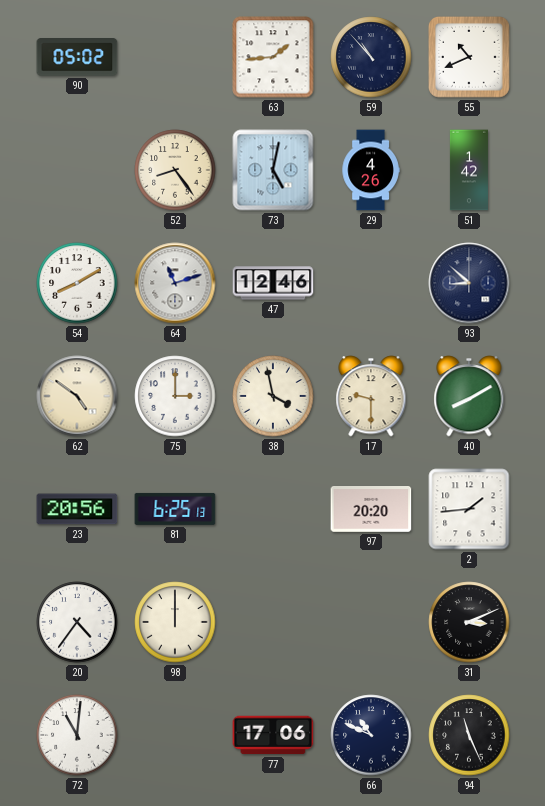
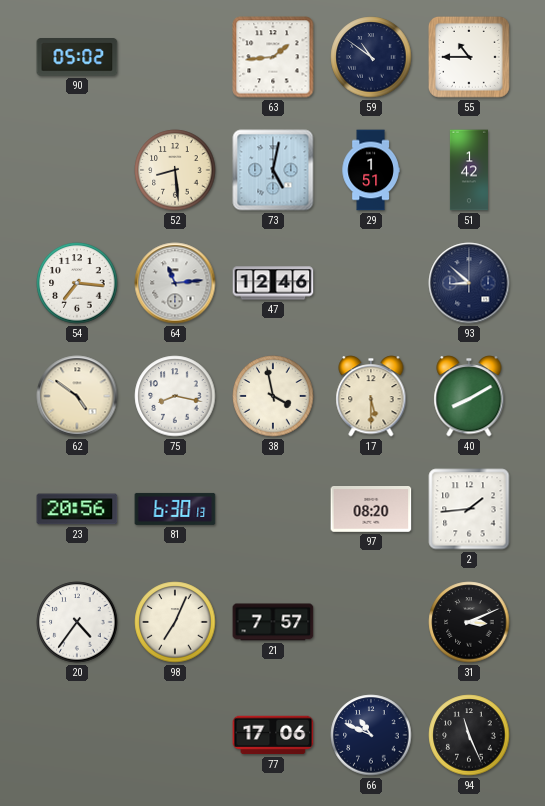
59: 10:53 -> 10:51
55: 10:41 -> 10:45
52: 8:24 -> 8:29
29: 4:26 -> 1:51
54: 8:10 -> 7:16
64: 11:12 -> 11:14
75: 3:00 -> 8:17
17: 9:30 -> 5:30
81: 6:25 -> 6:30
97: 20:20 -> 08:20
98: 12:00 -> 7:04
21: none -> 7:57
72: 11:01 -> none
